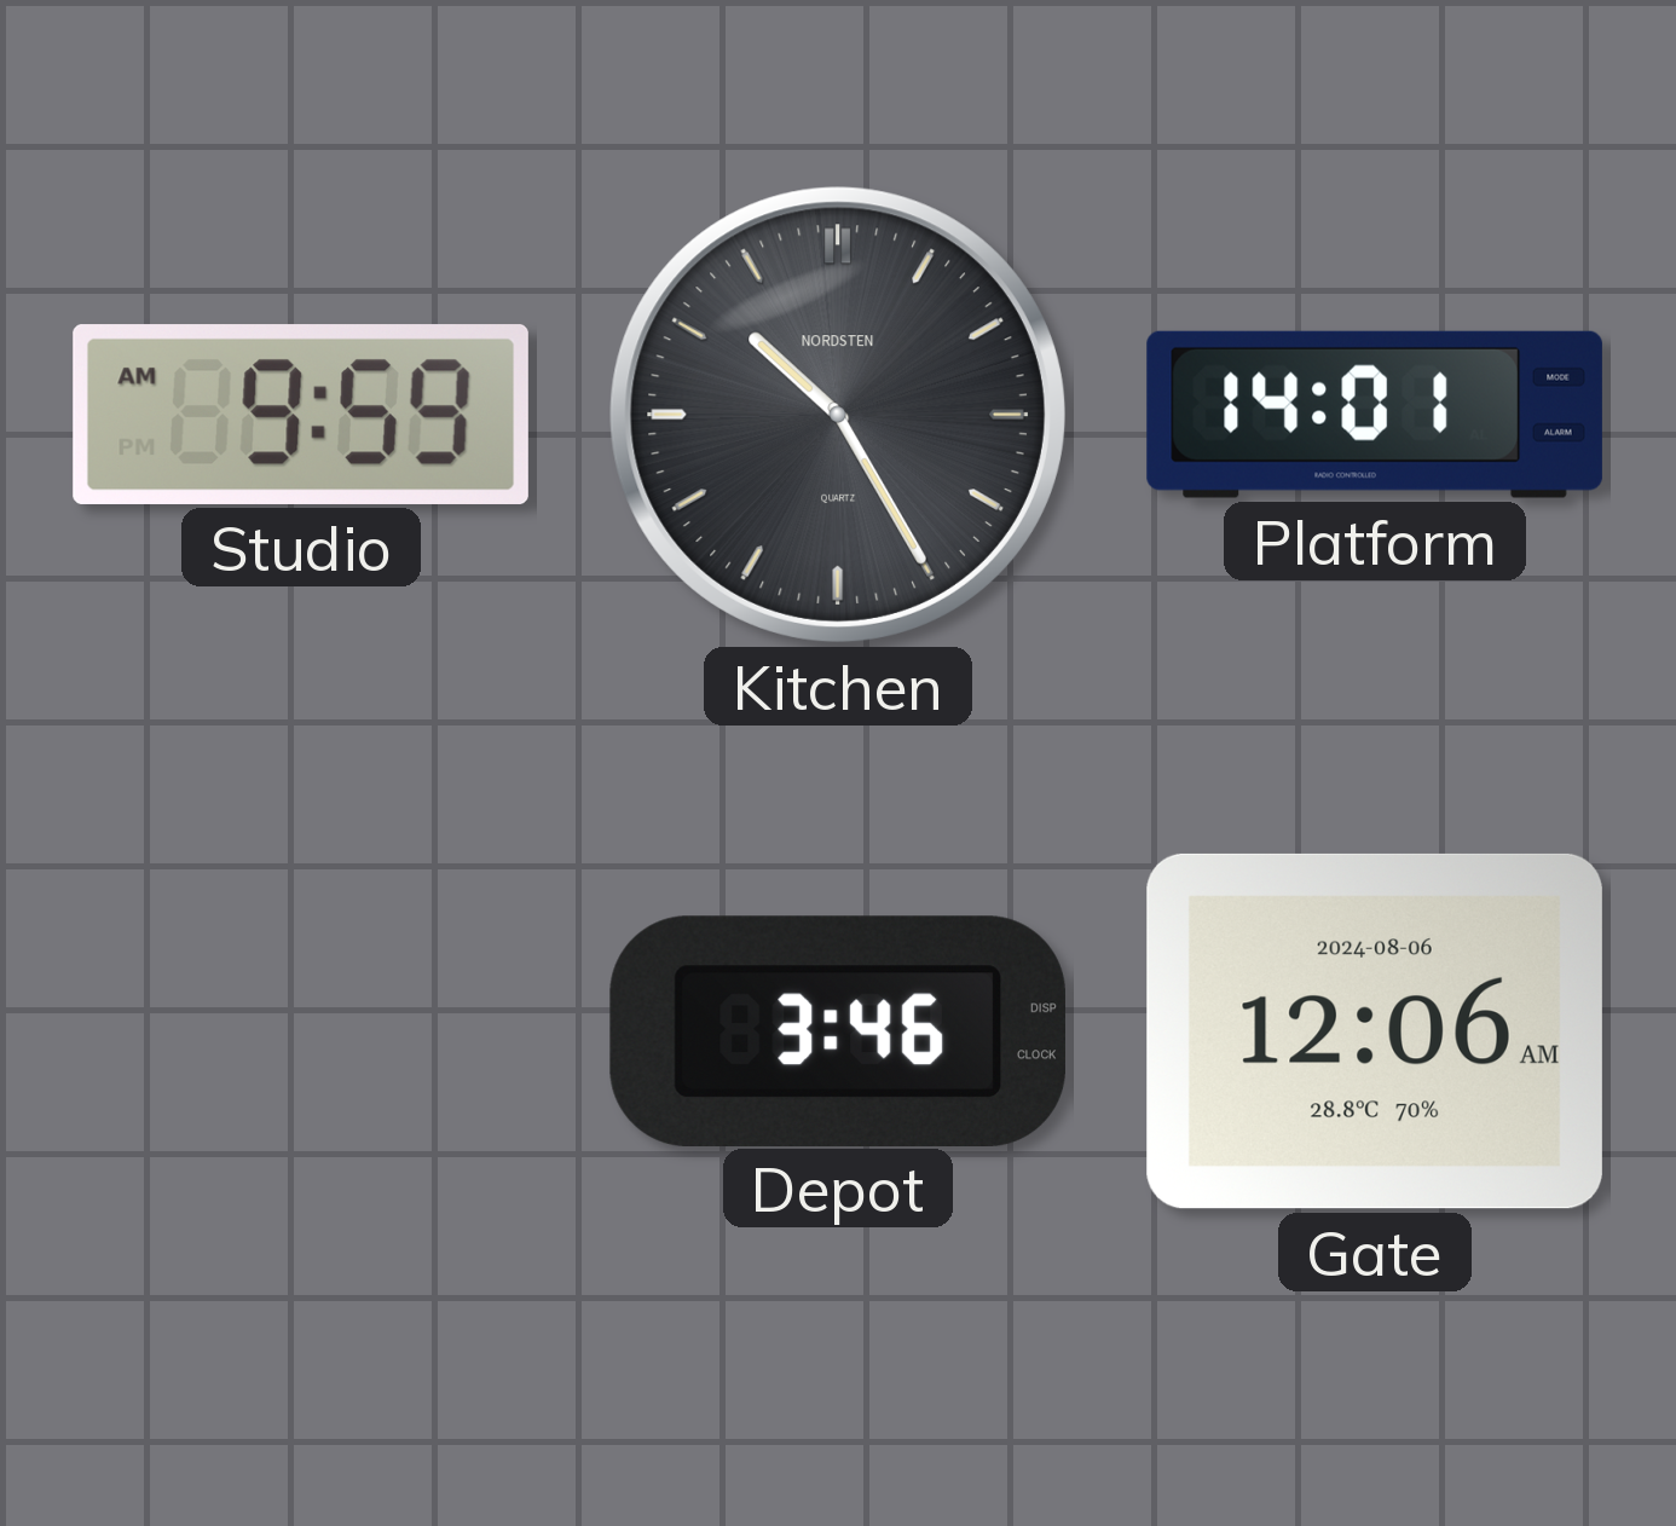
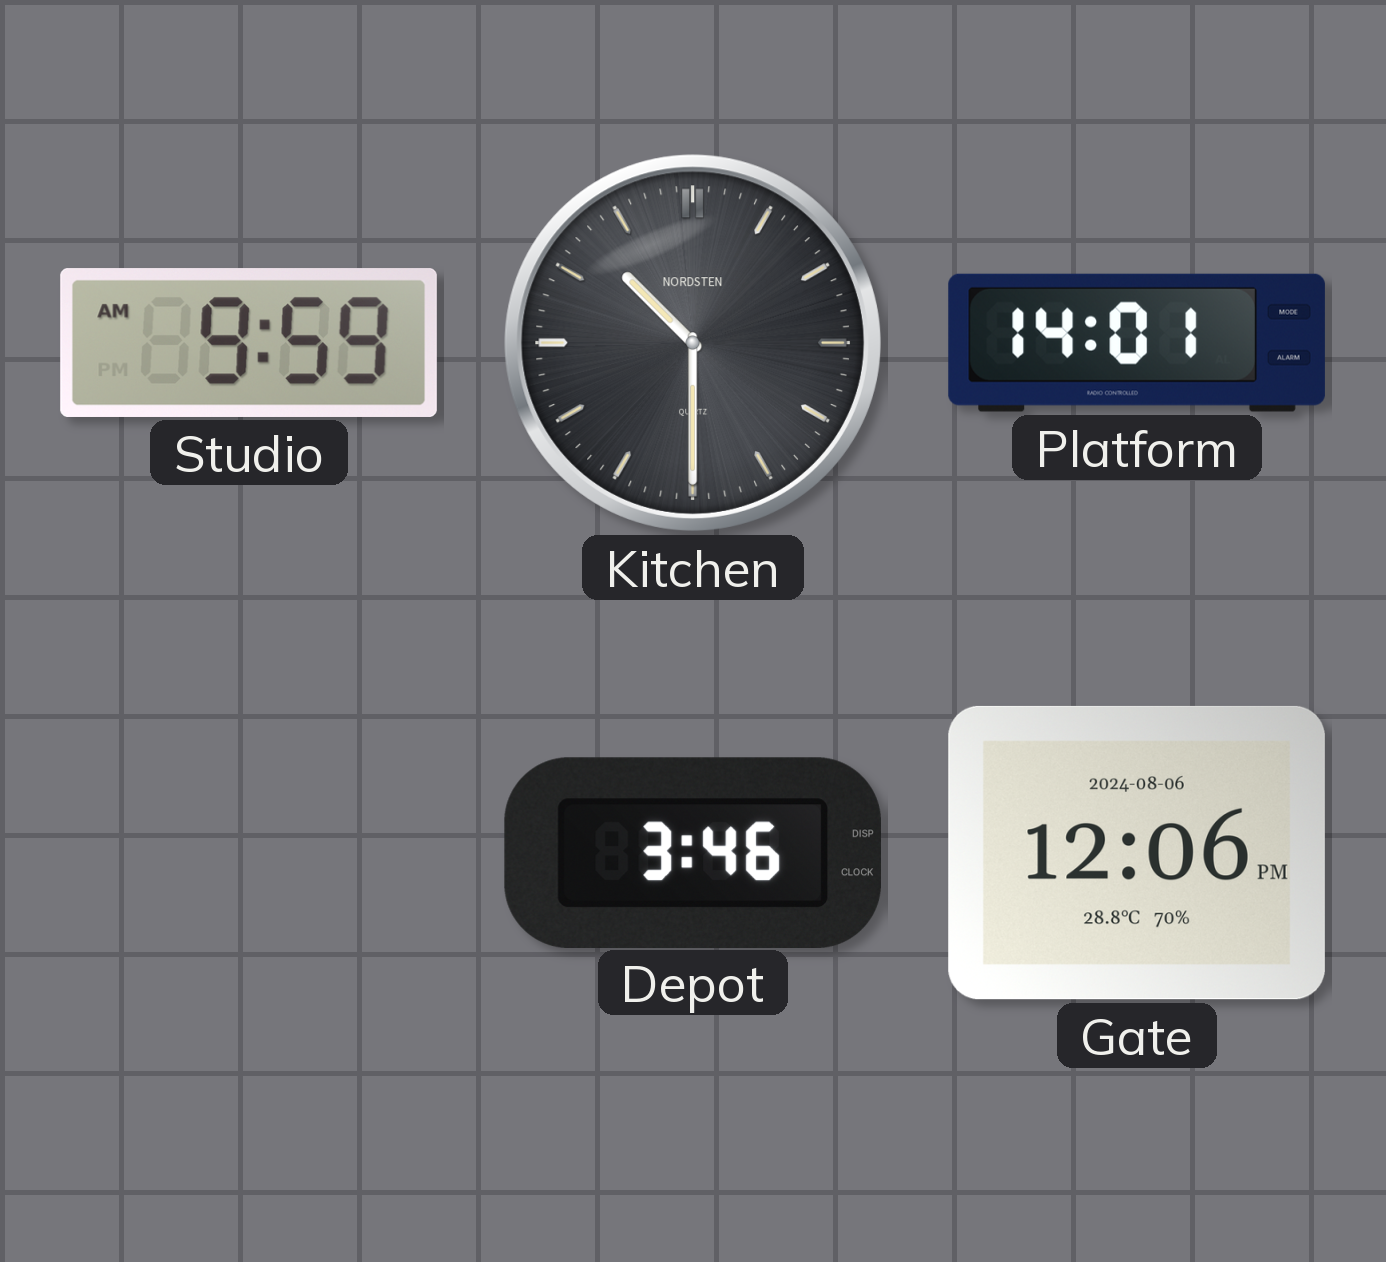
Kitchen: 10:25 -> 10:30
Gate: 12:06 AM -> 12:06 PM
